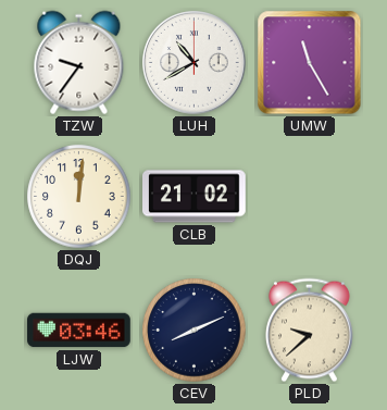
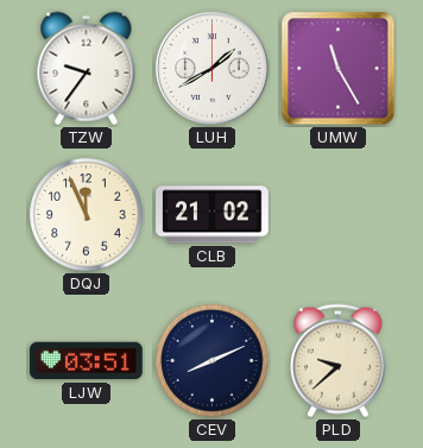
LUH: 10:40 -> 1:40
DQJ: 12:01 -> 11:56
LJW: 03:46 -> 03:51
